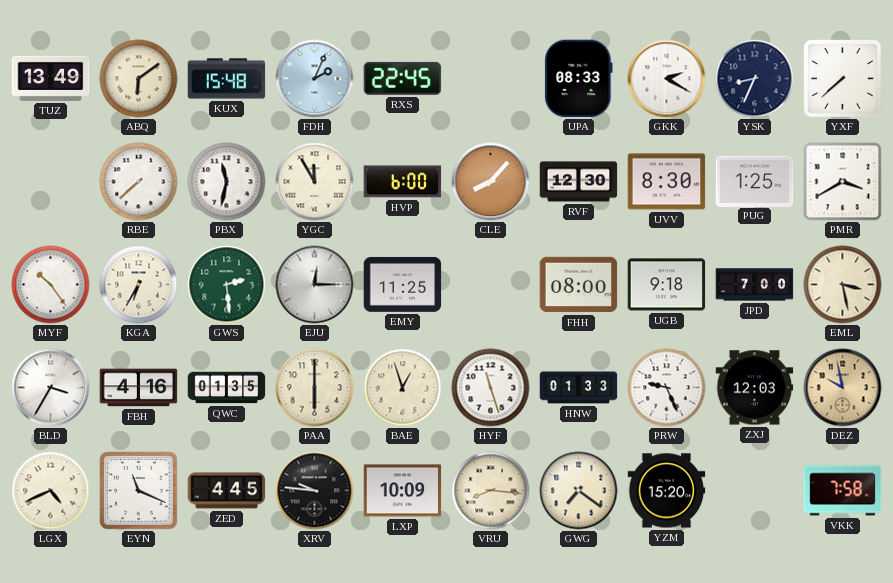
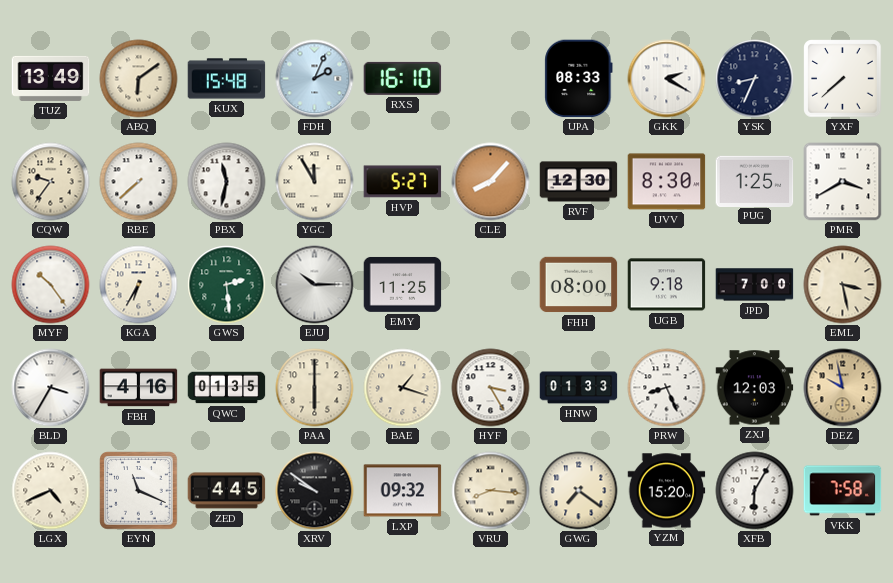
RXS: 22:45 -> 16:10
CQW: none -> 9:36
HVP: 6:00 -> 5:27
EJU: 12:15 -> 10:15
BAE: 12:57 -> 1:18
HYF: 11:27 -> 3:25
PRW: 9:26 -> 8:26
XRV: 9:46 -> 9:51
LXP: 10:09 -> 09:32
XFB: none -> 6:05
